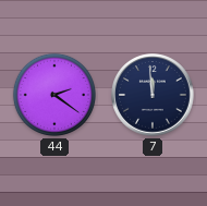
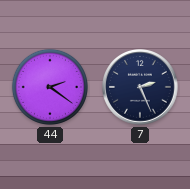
7: 11:59 -> 2:26
